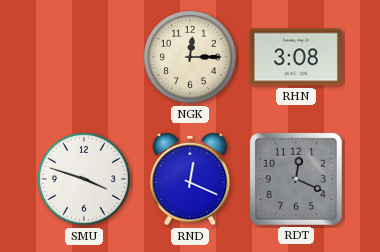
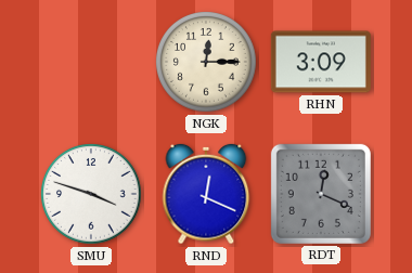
RHN: 3:08 -> 3:09
